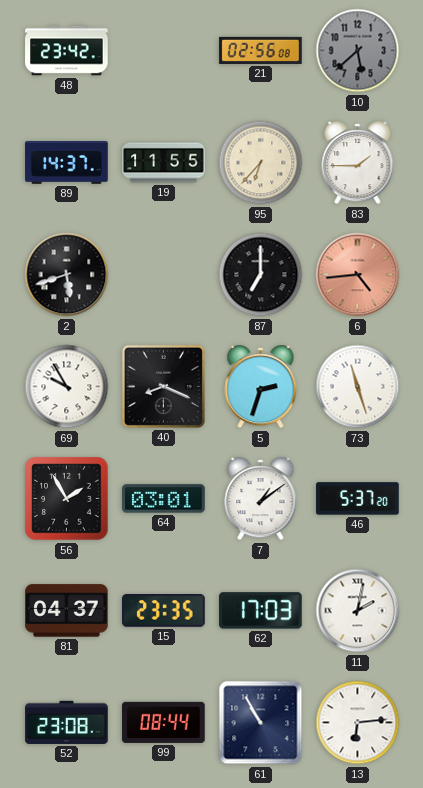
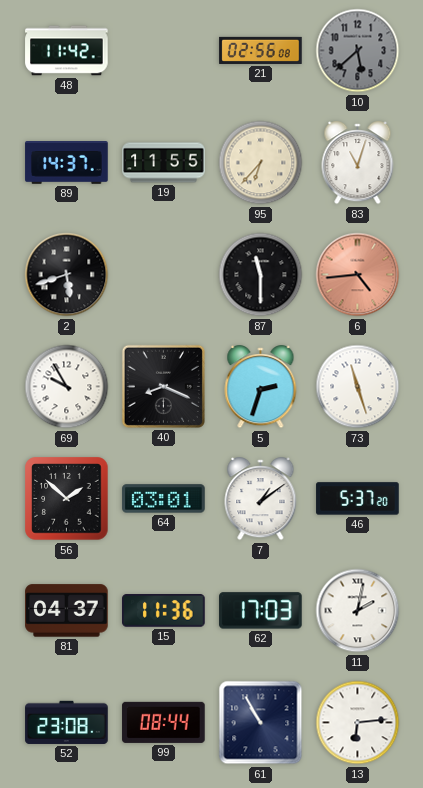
48: 23:42 -> 11:42
83: 1:45 -> 11:03
87: 7:00 -> 11:30
56: 1:55 -> 1:52
15: 23:35 -> 11:36
